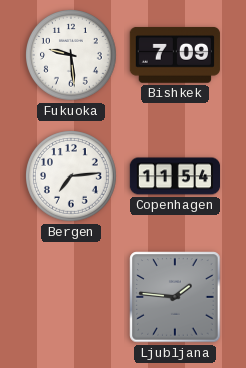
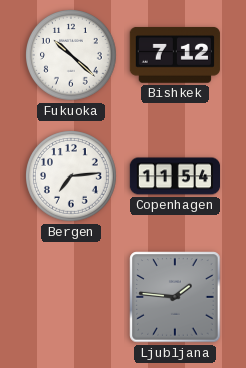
Fukuoka: 9:29 -> 10:22
Bishkek: 7:09 -> 7:12
